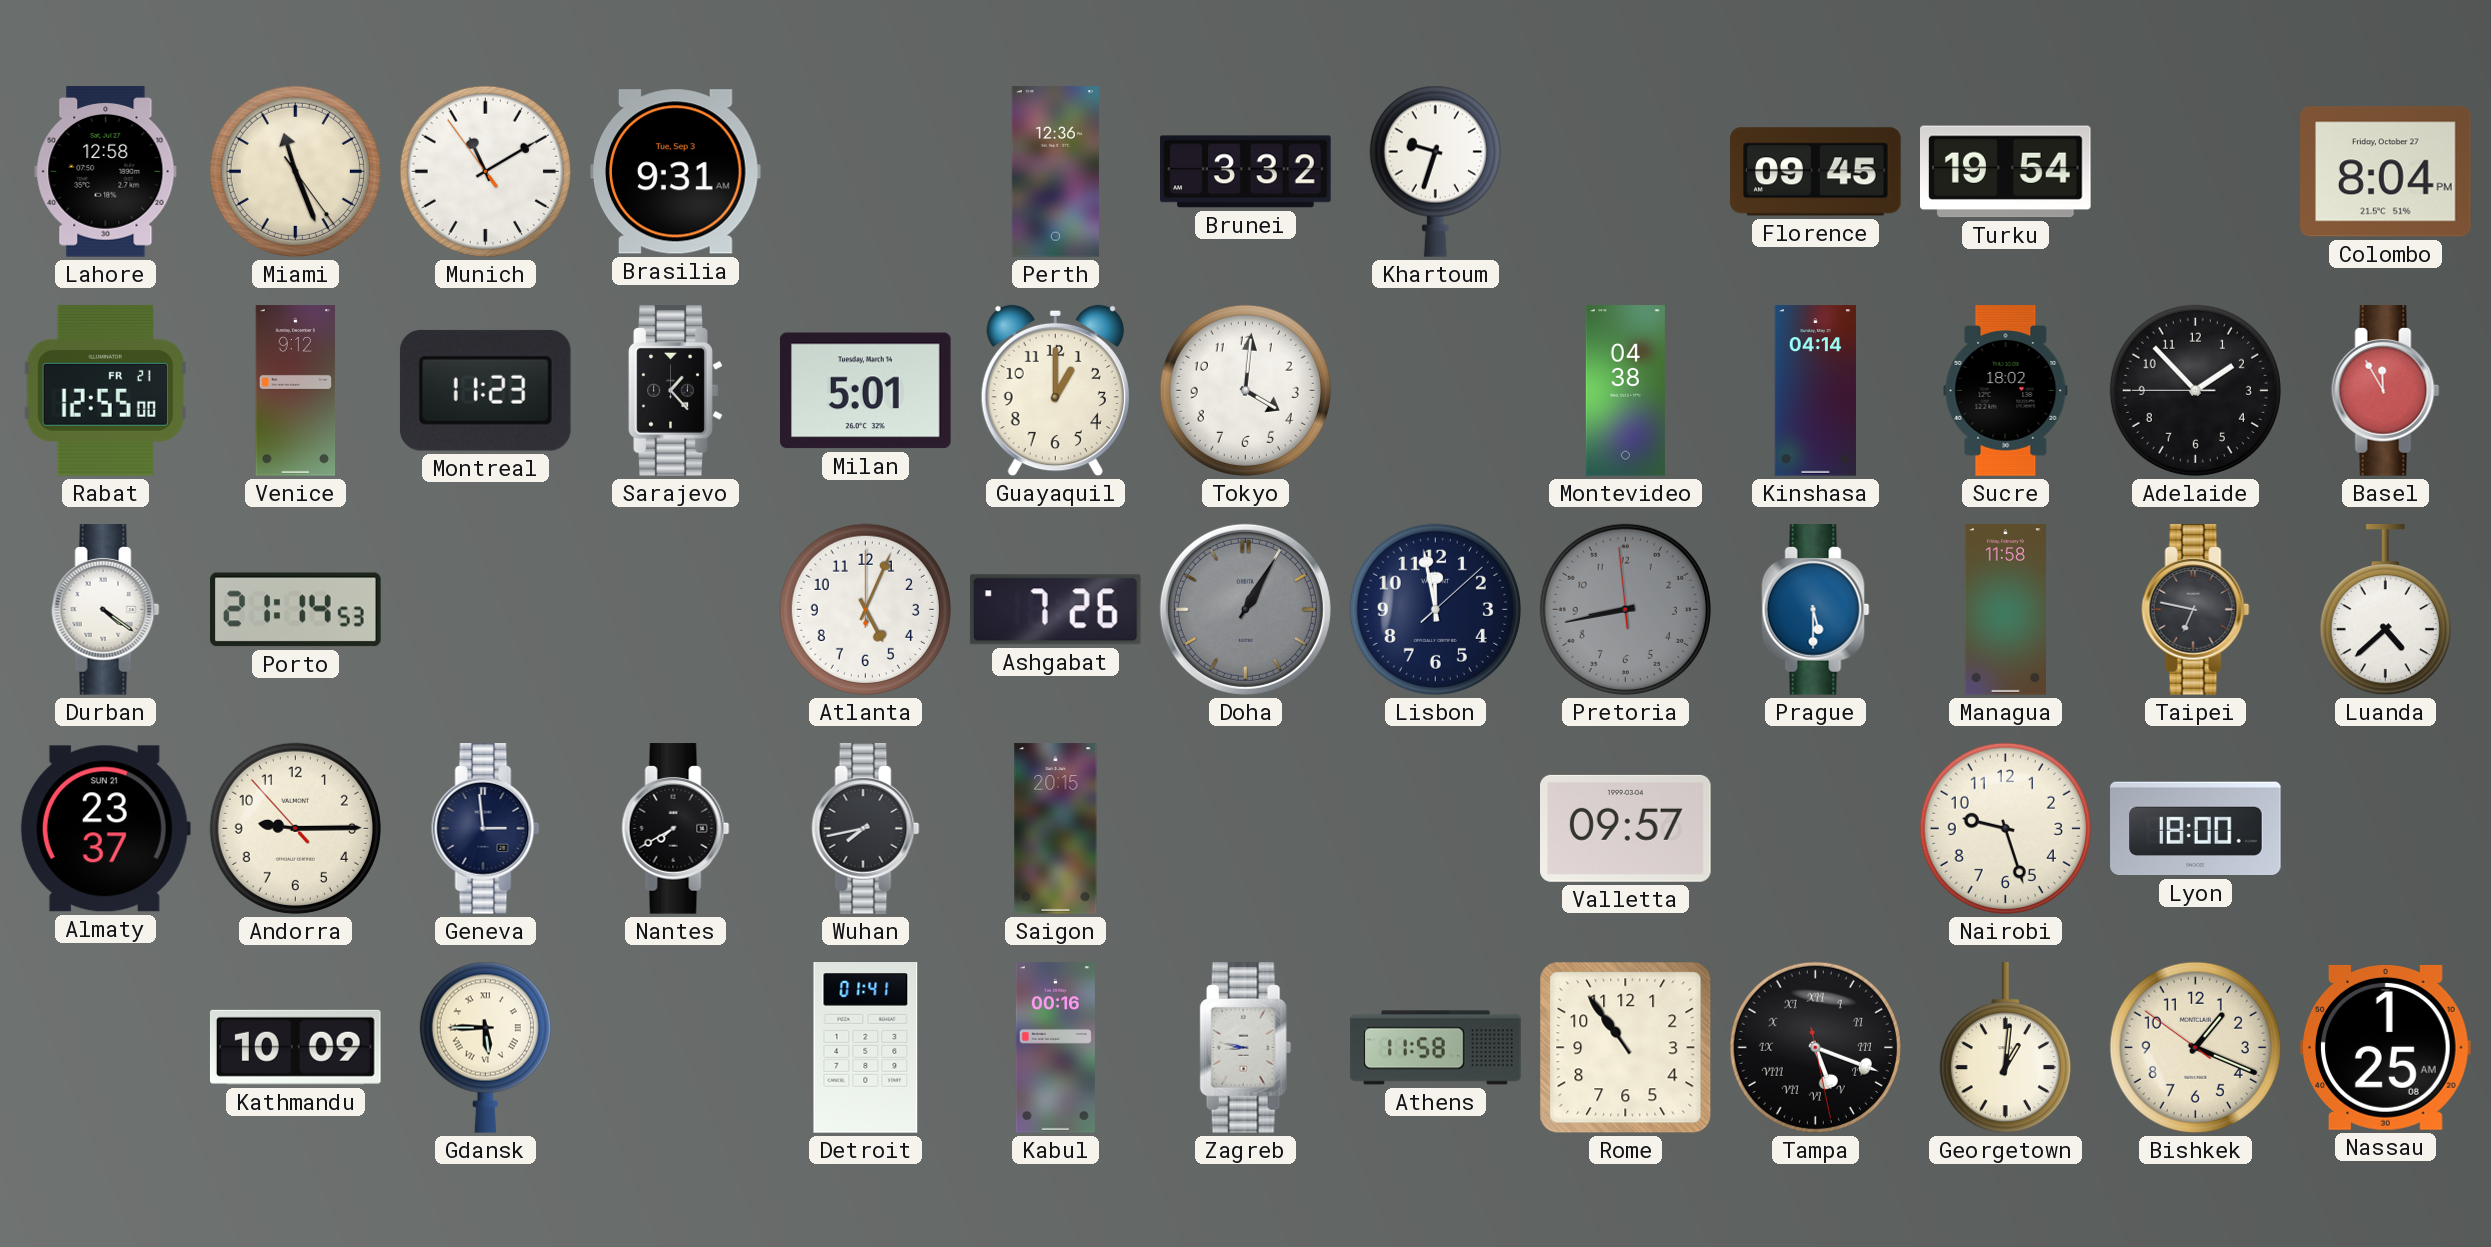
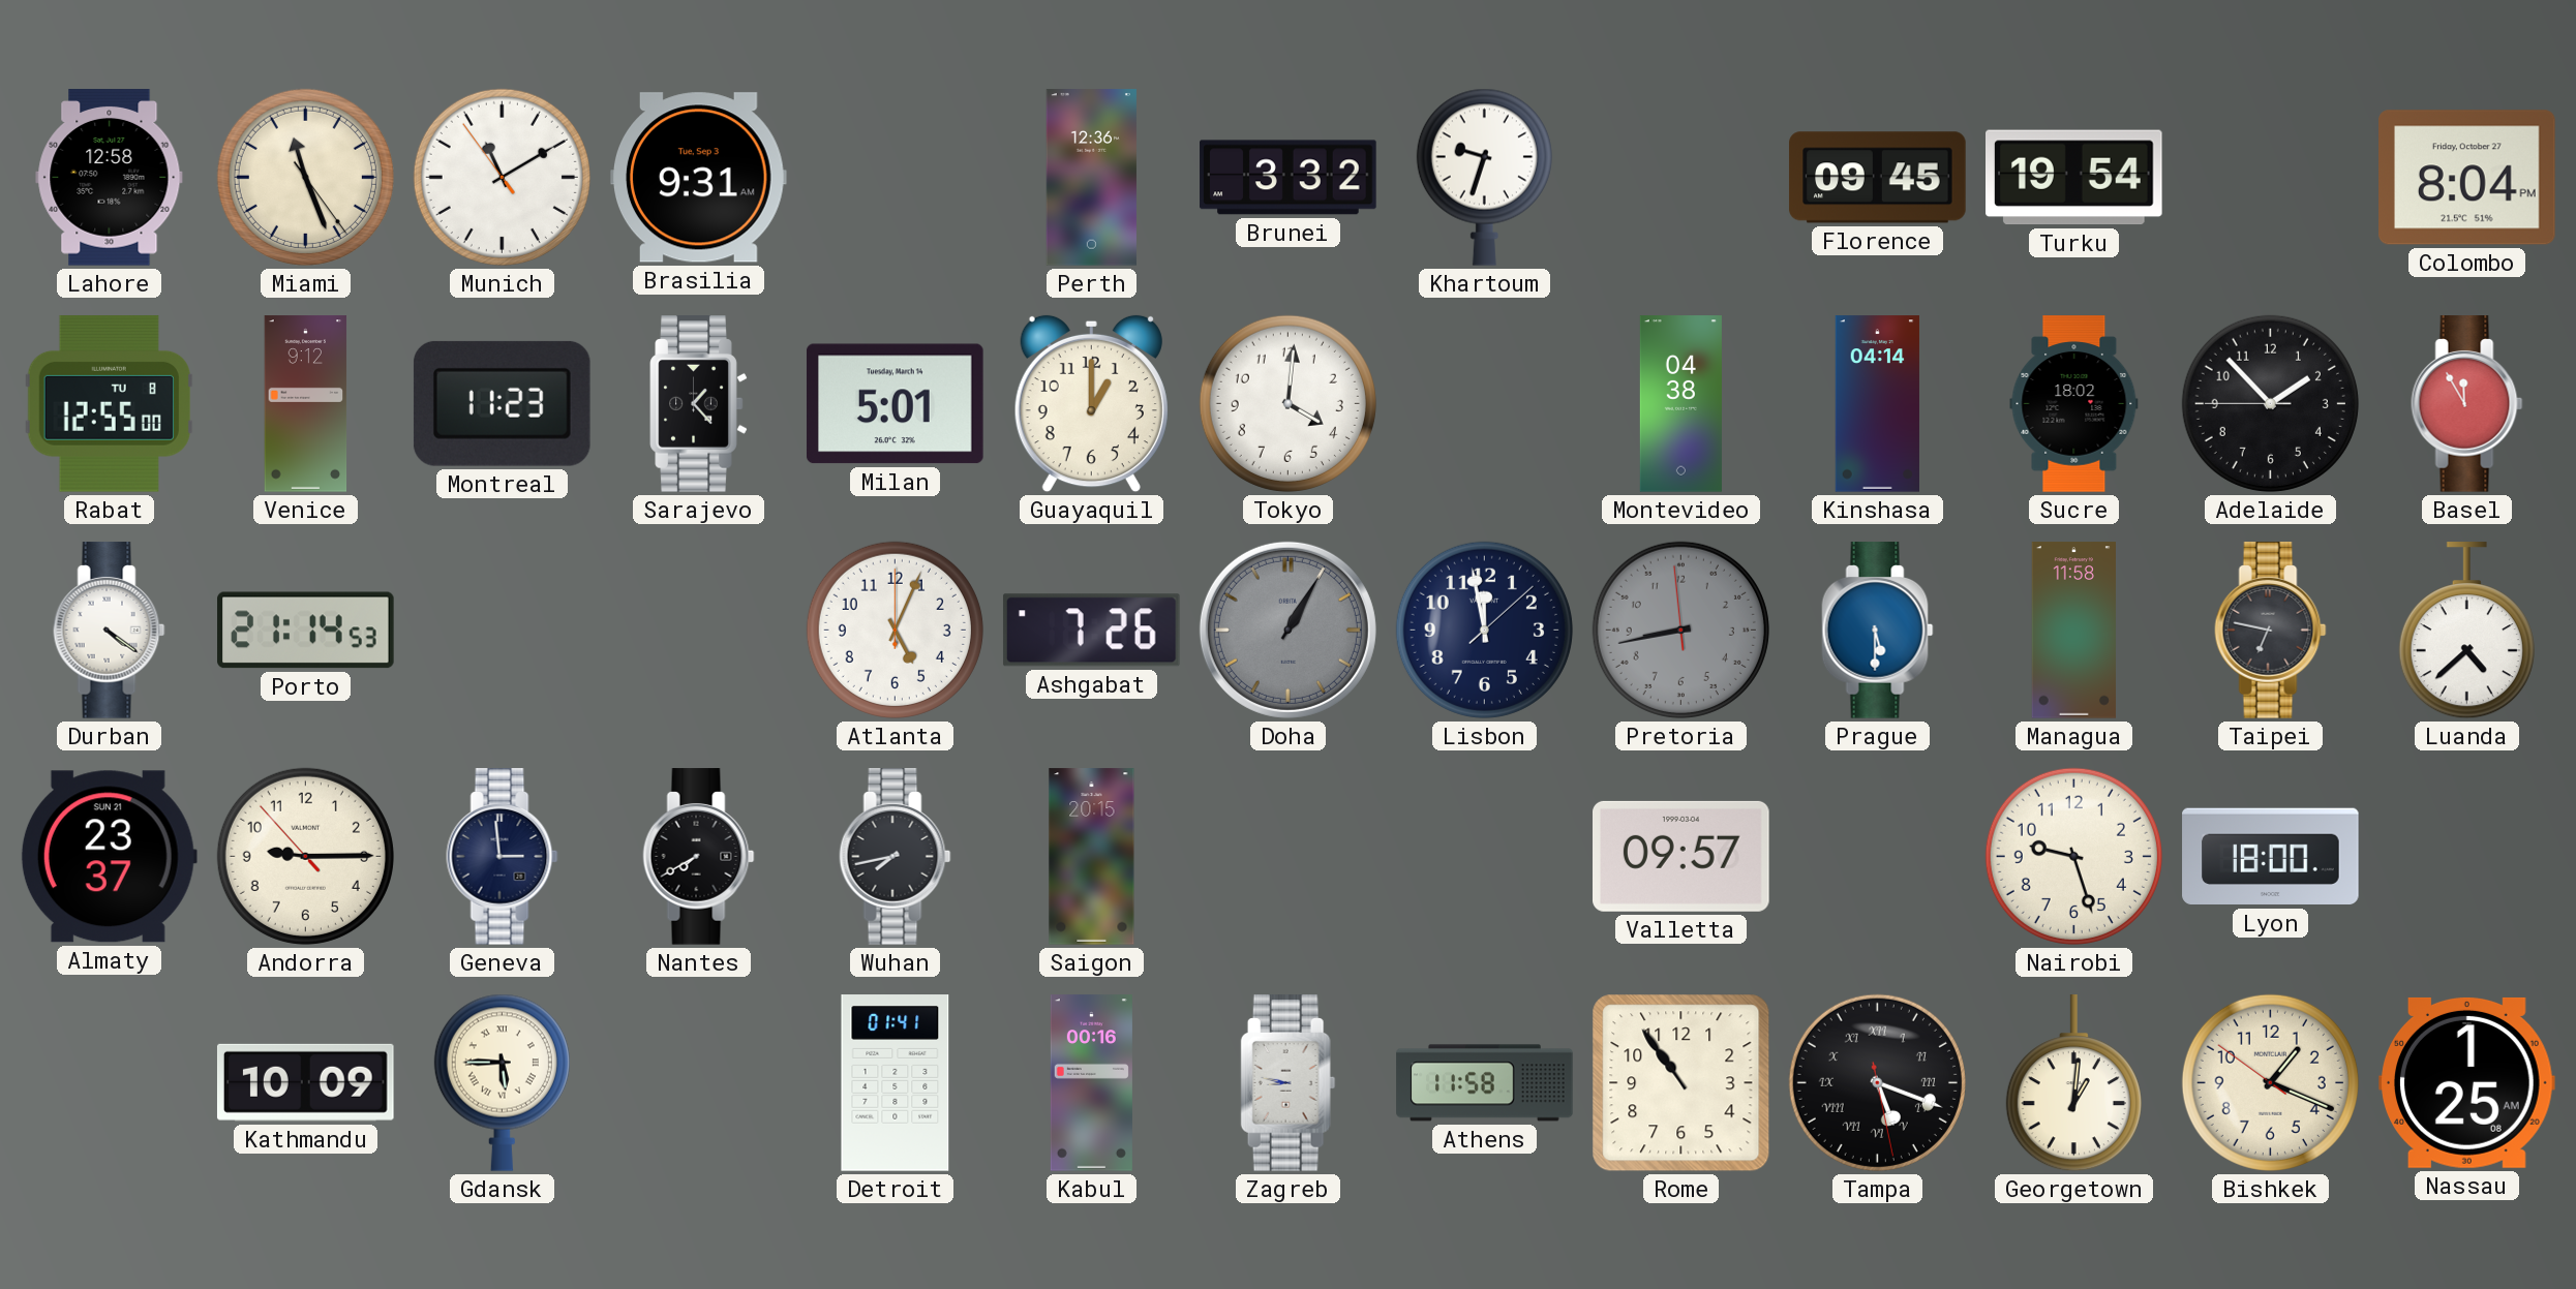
Rabat date: FR 21 -> TU 8
